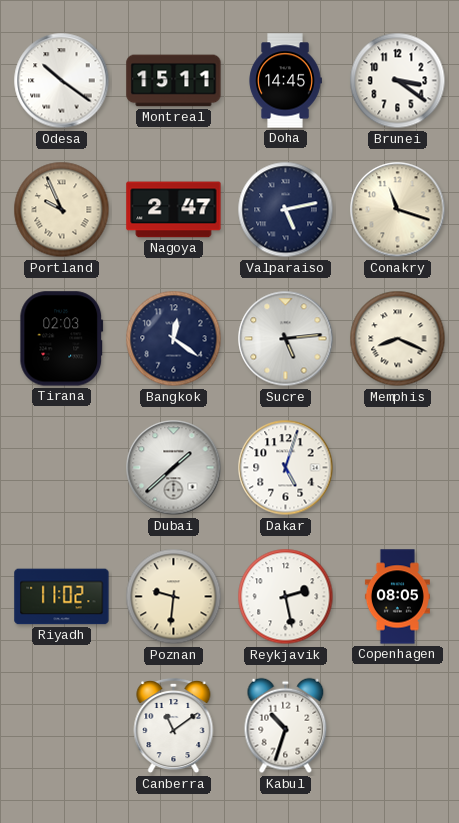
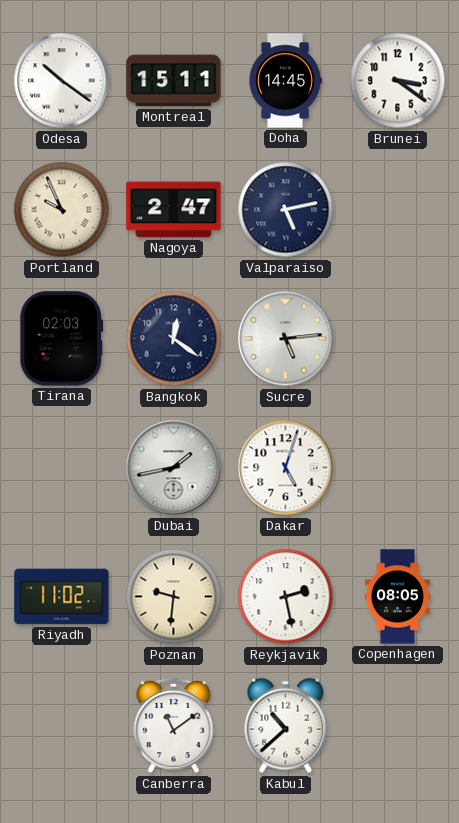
Conakry: 11:18 -> none
Memphis: 8:19 -> none
Dubai: 1:38 -> 1:43
Kabul: 10:33 -> 10:38
